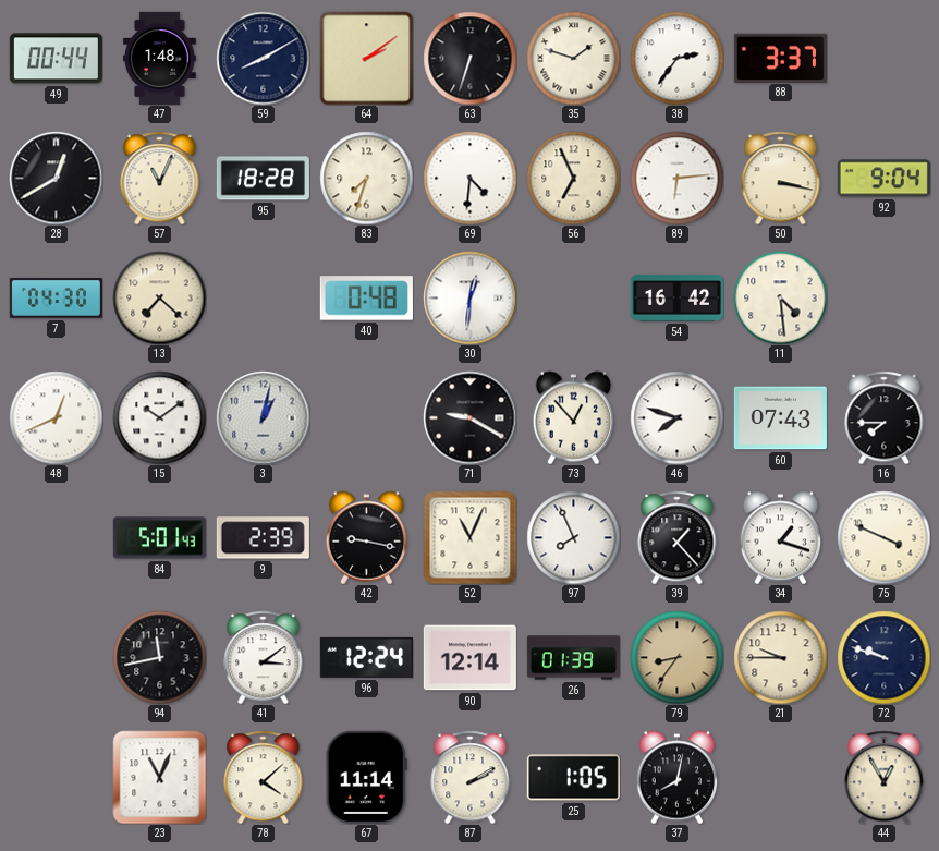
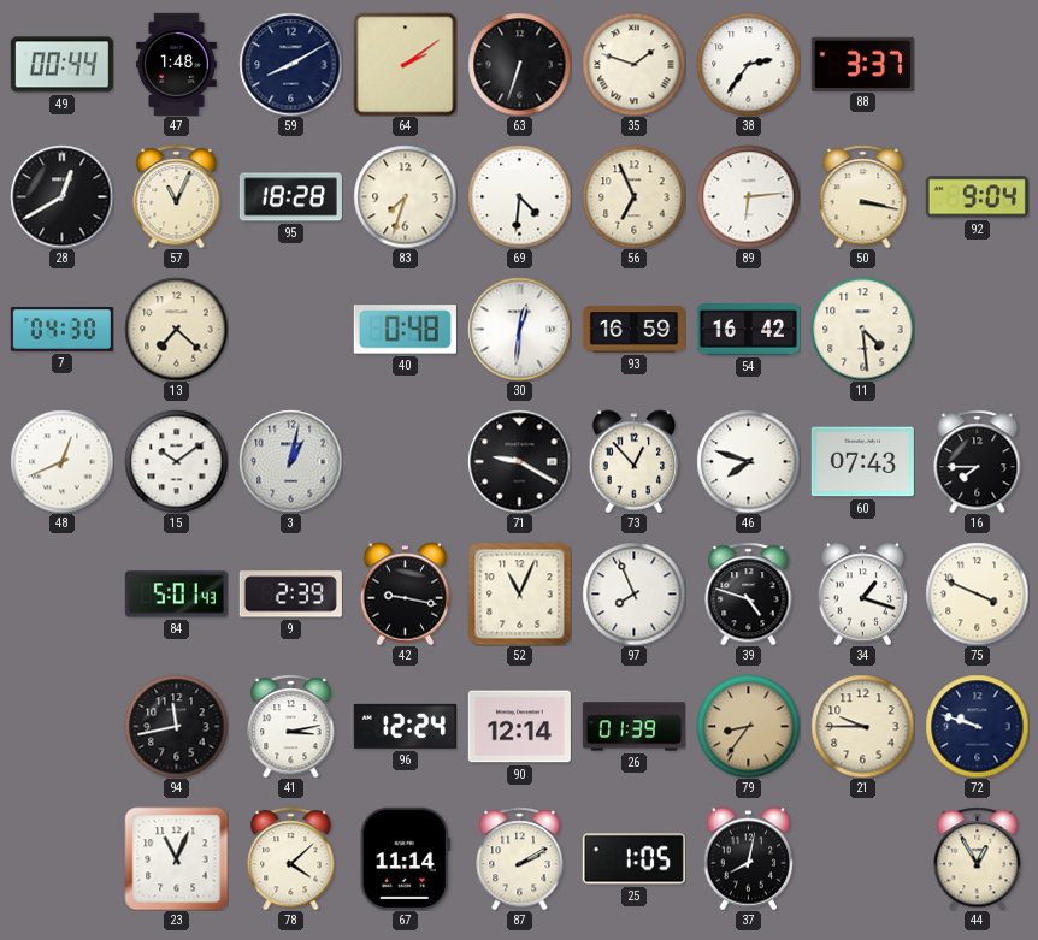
93: none -> 16:59
39: 1:23 -> 4:48
41: 3:09 -> 3:13
